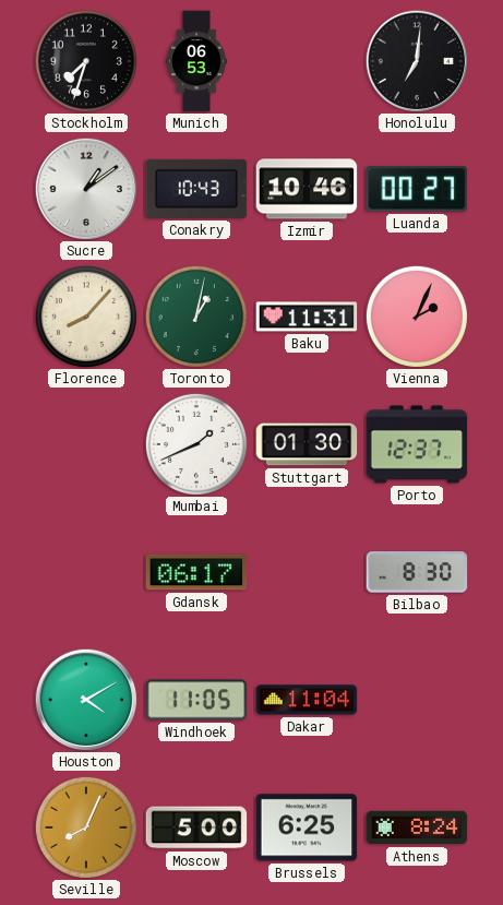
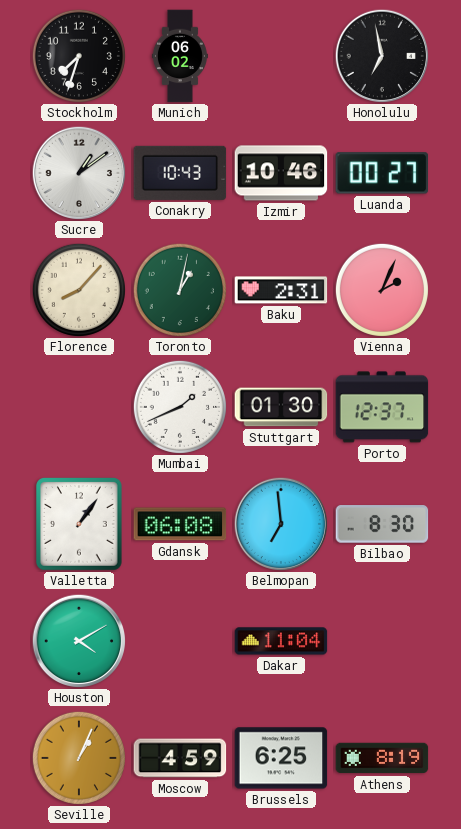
Munich: 06:53 -> 06:02
Honolulu: 7:01 -> 6:58
Baku: 11:31 -> 2:31
Valletta: none -> 1:06
Gdansk: 06:17 -> 06:08
Belmopan: none -> 6:59
Windhoek: 11:05 -> none
Seville: 8:04 -> 1:04
Moscow: 5:00 -> 4:59
Athens: 8:24 -> 8:19
